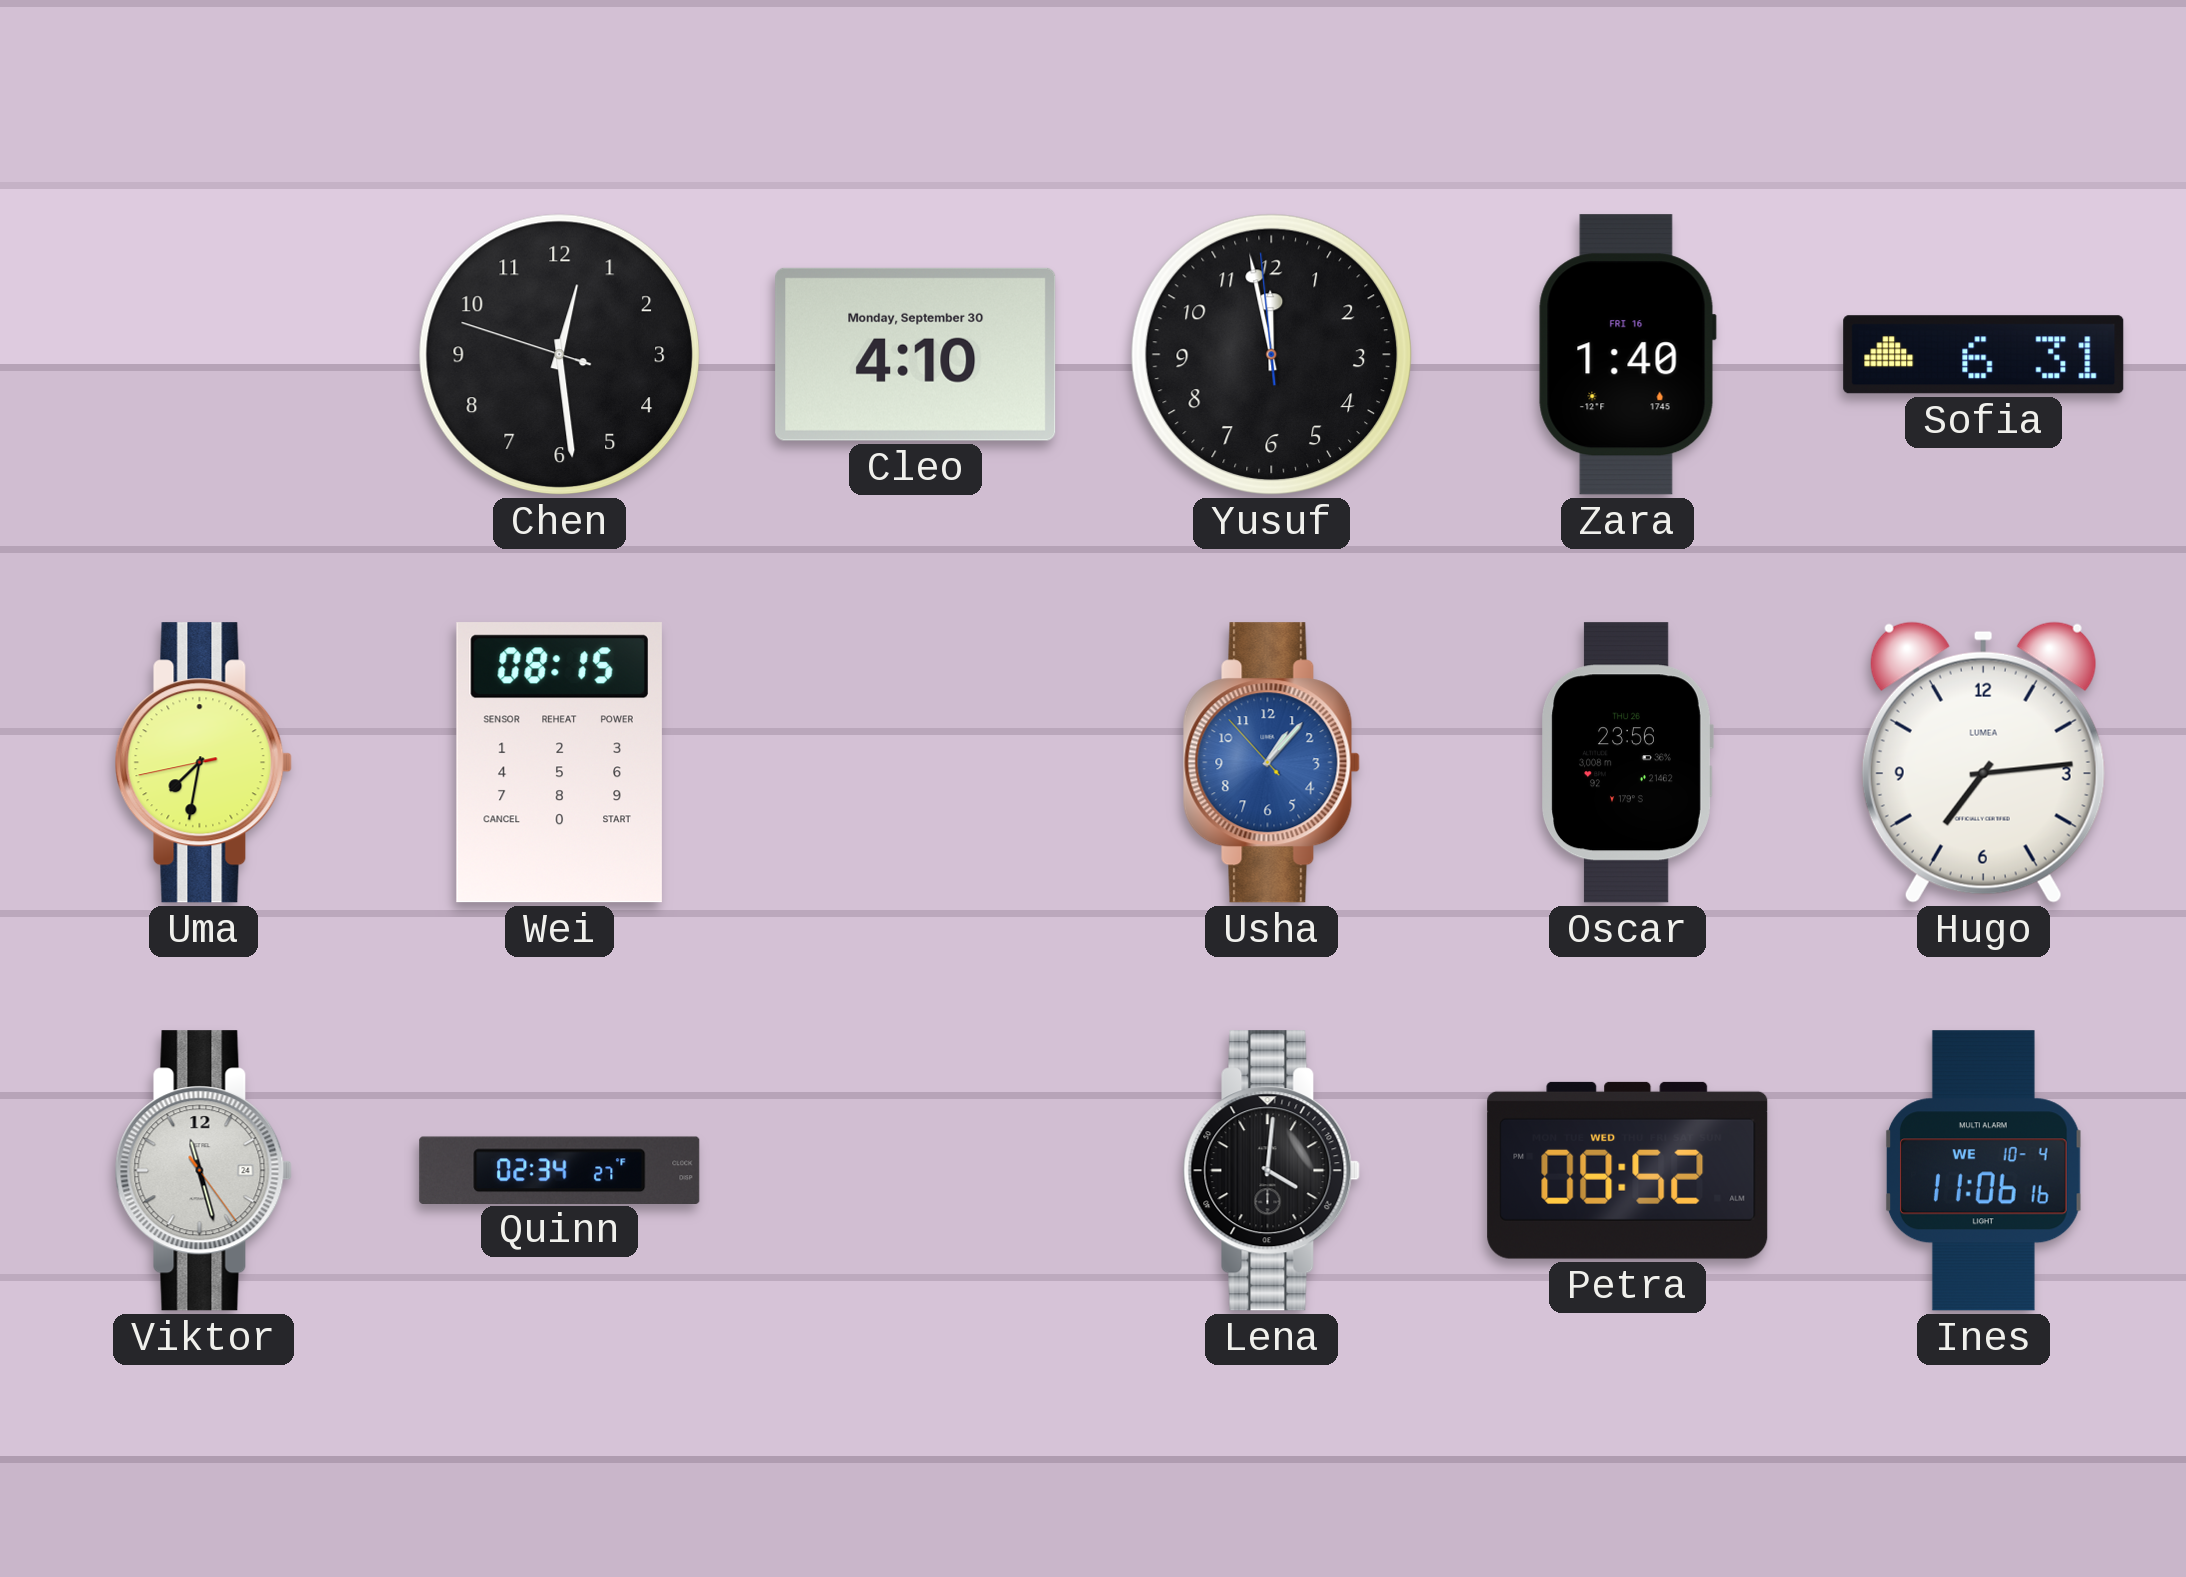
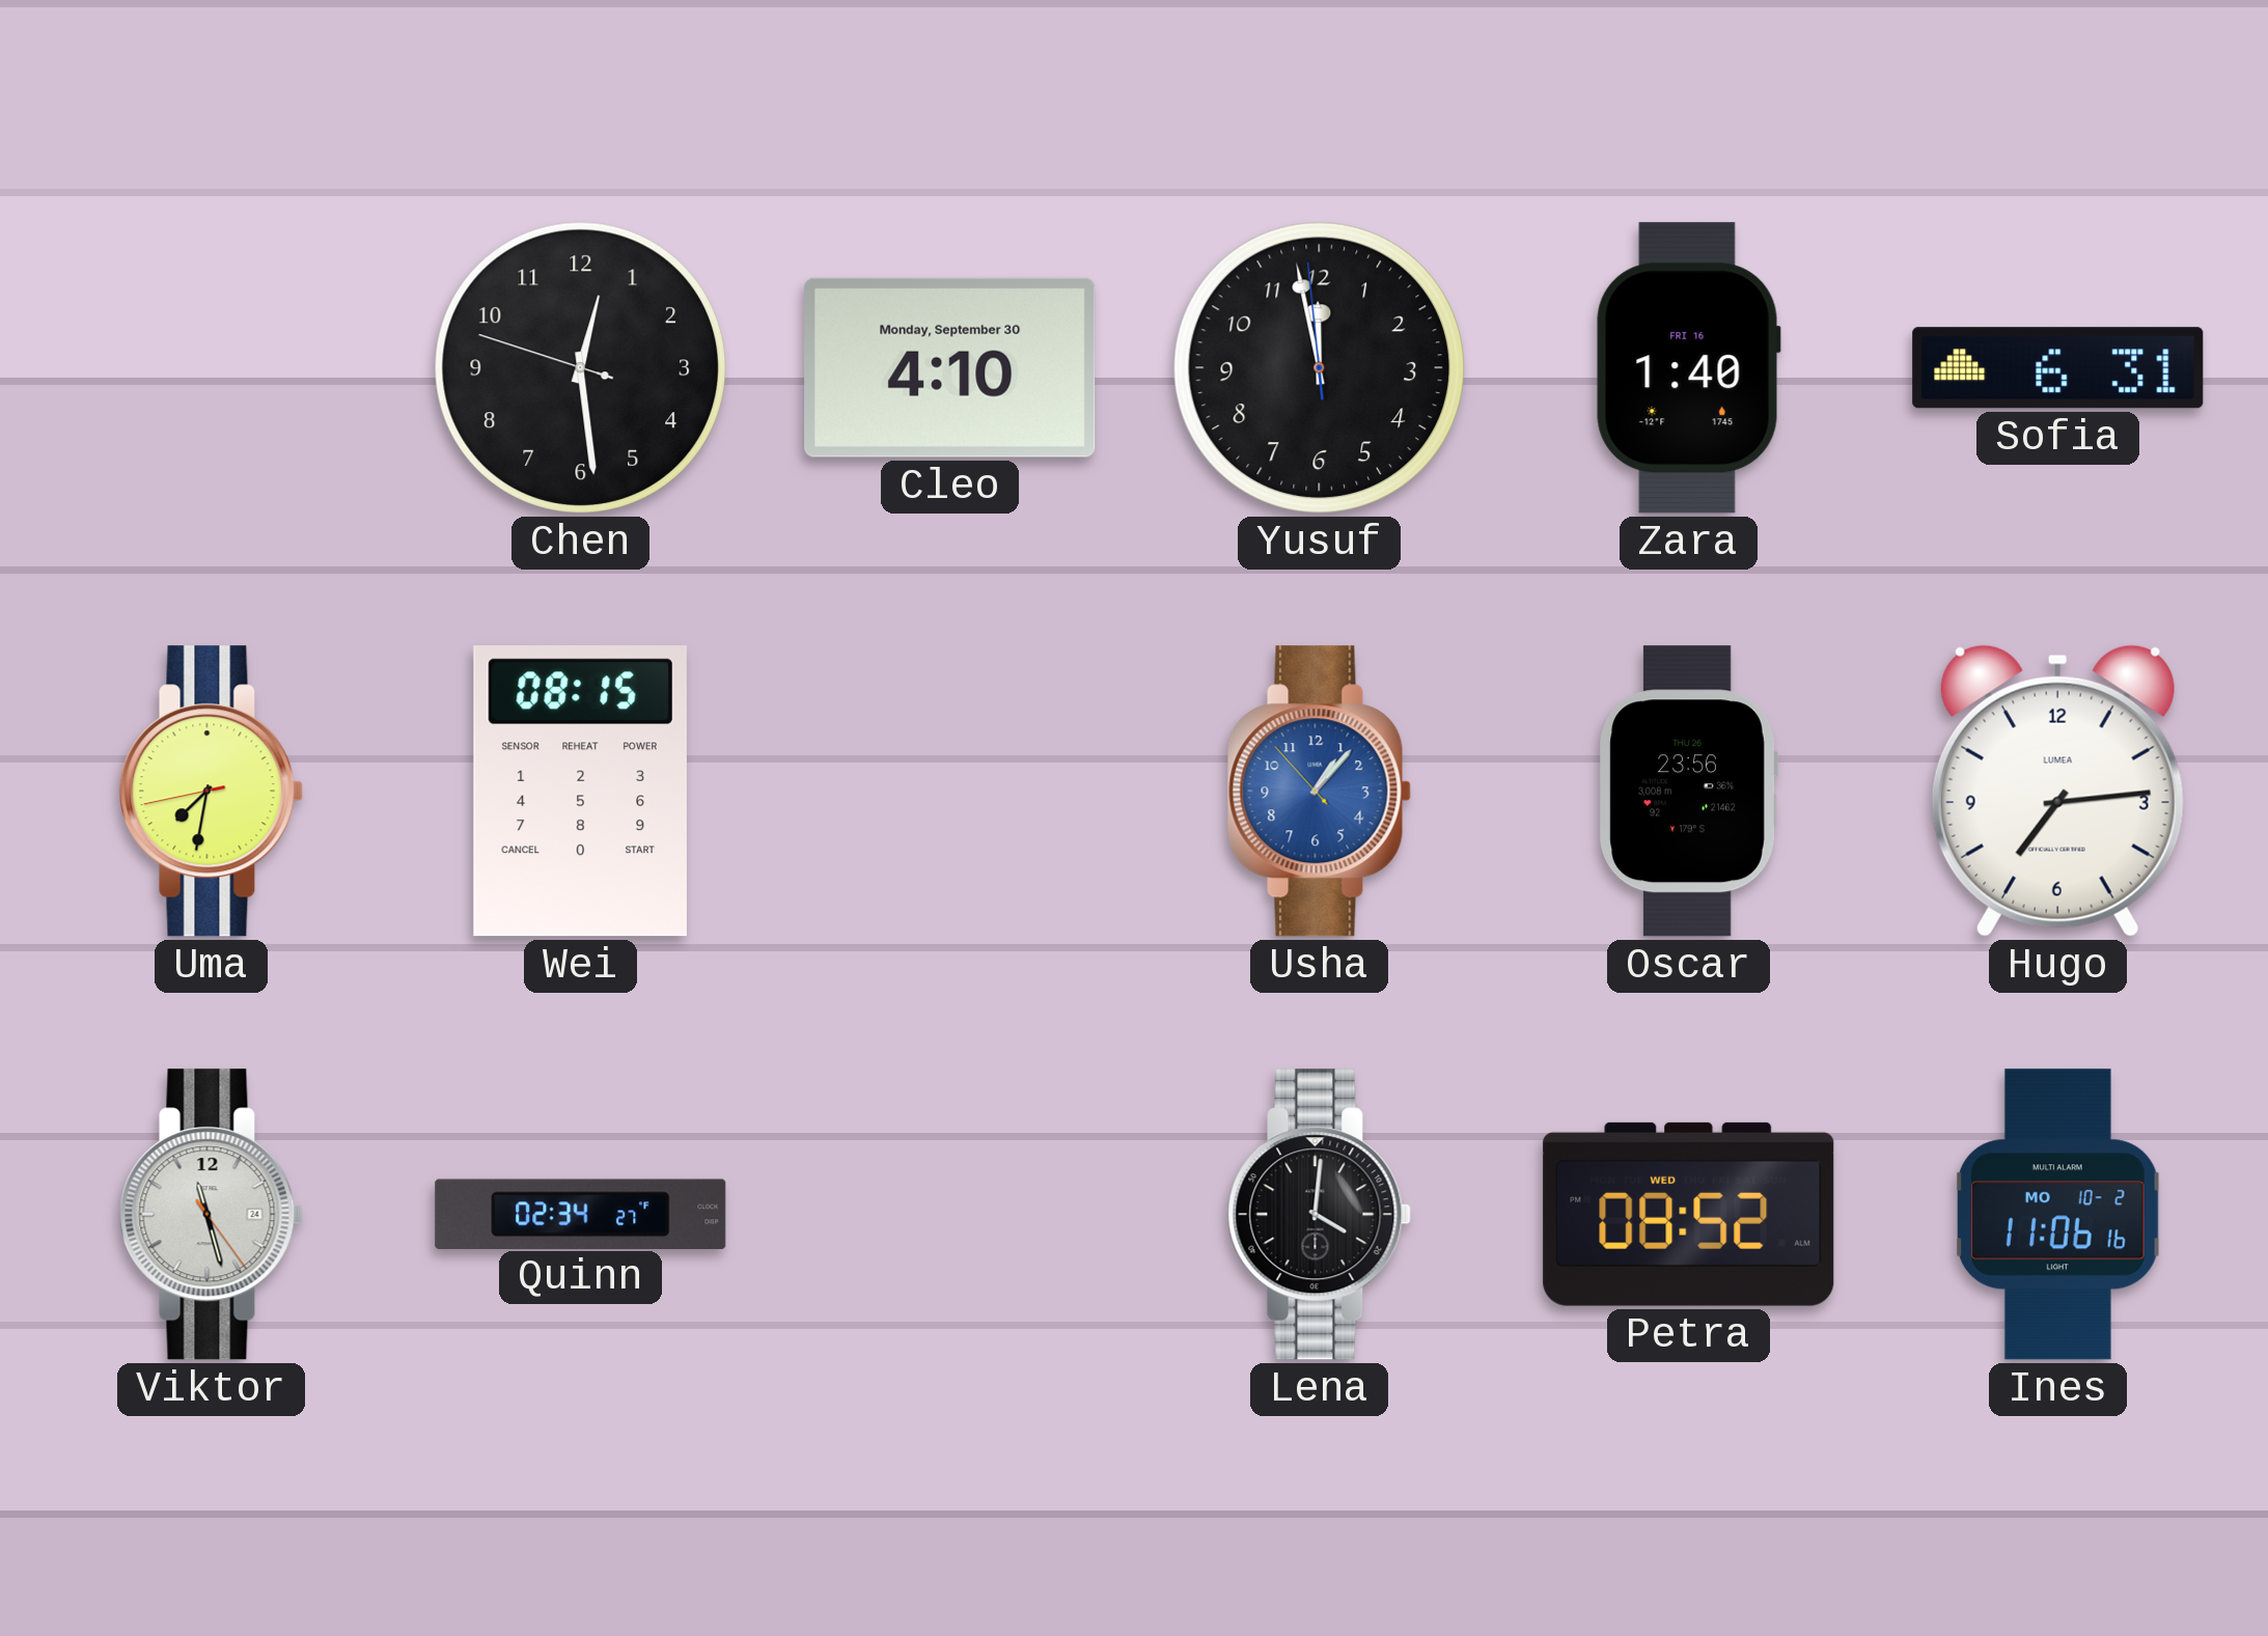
Ines date: WE 10-4 -> MO 10-2
